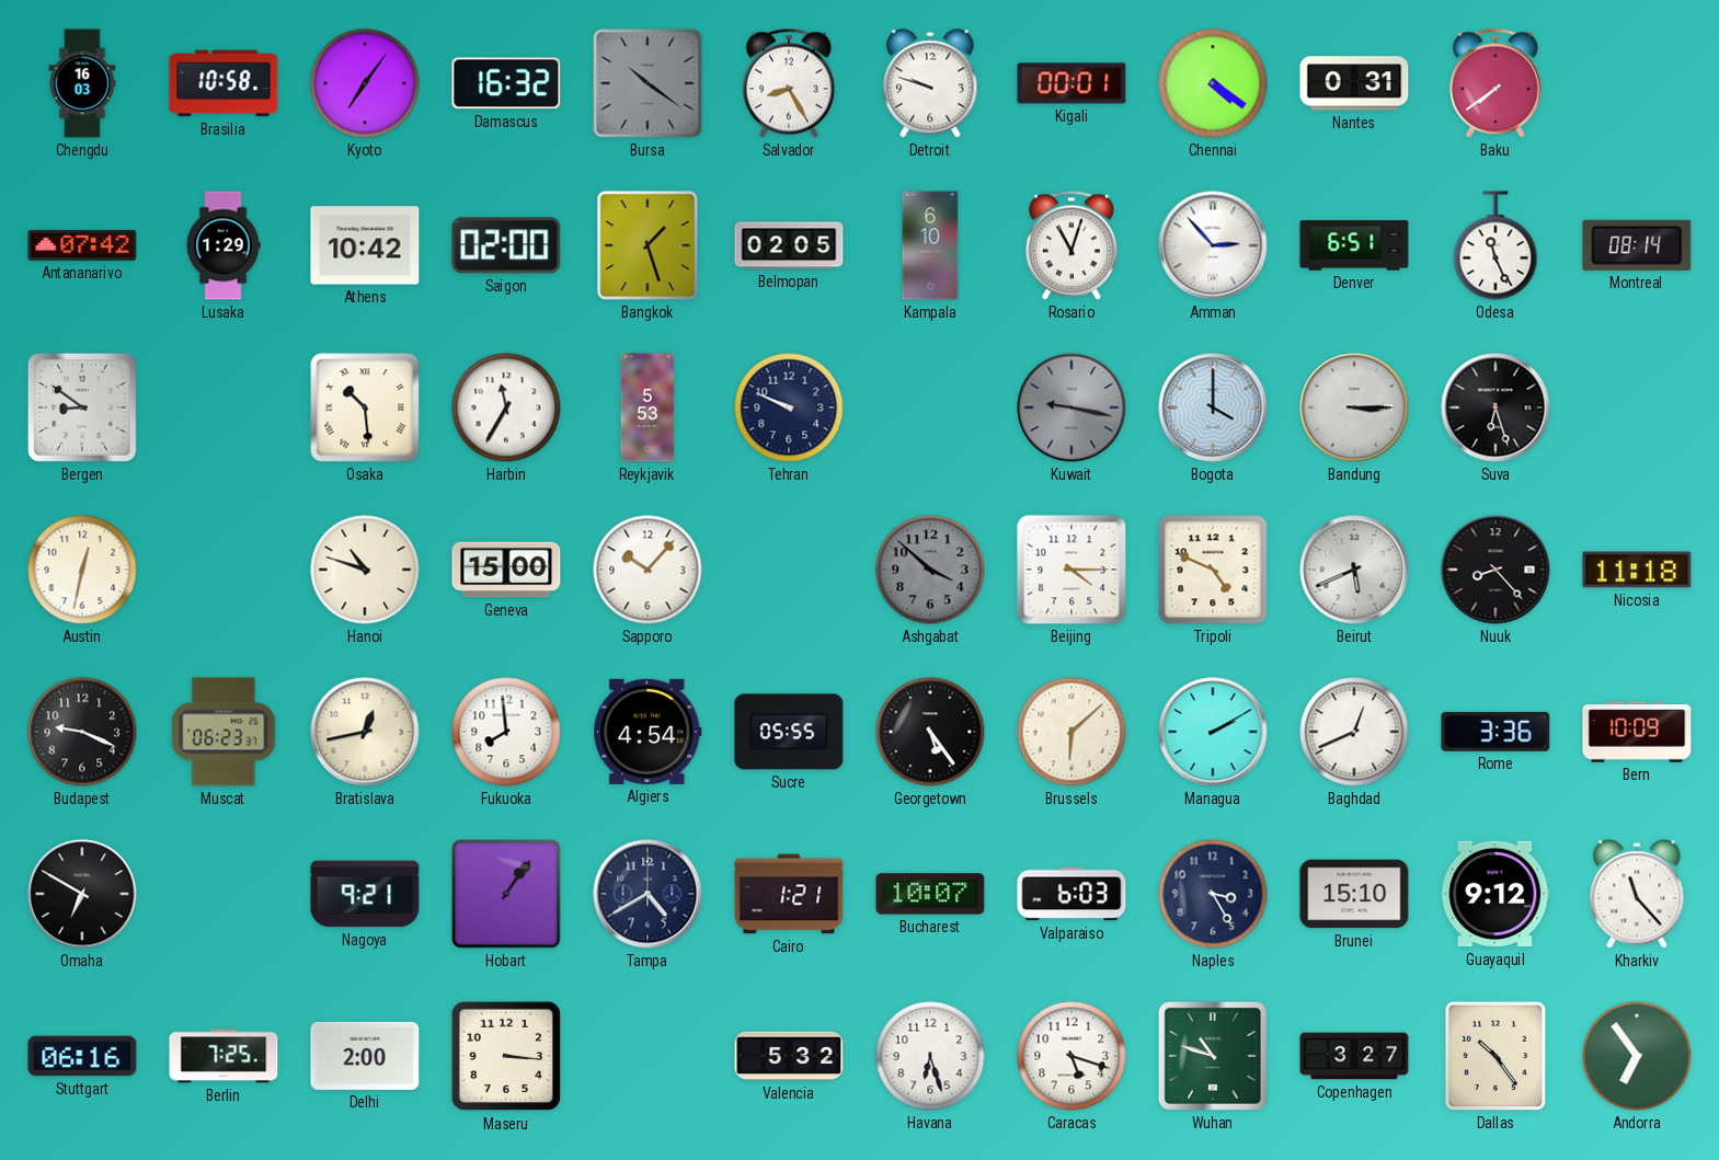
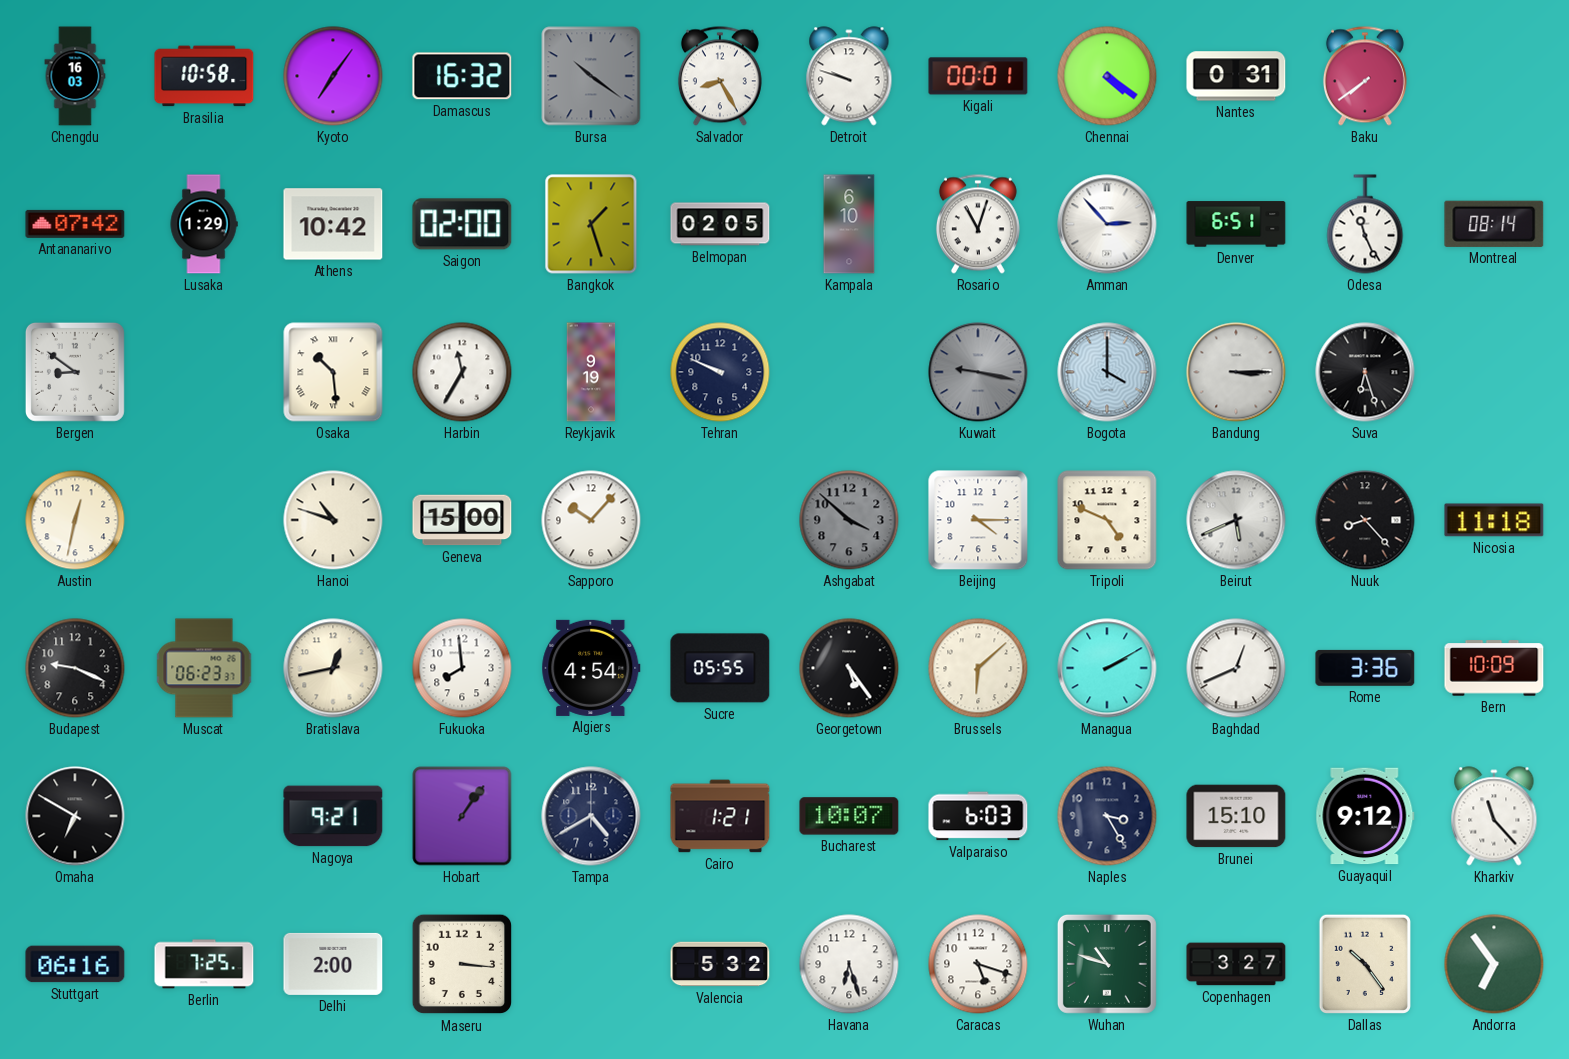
Reykjavik: 5:53 -> 9:19
